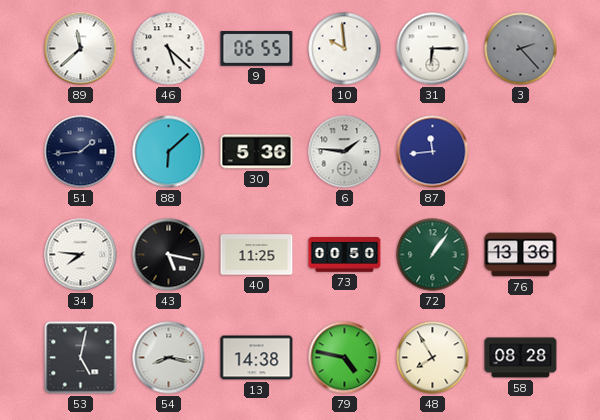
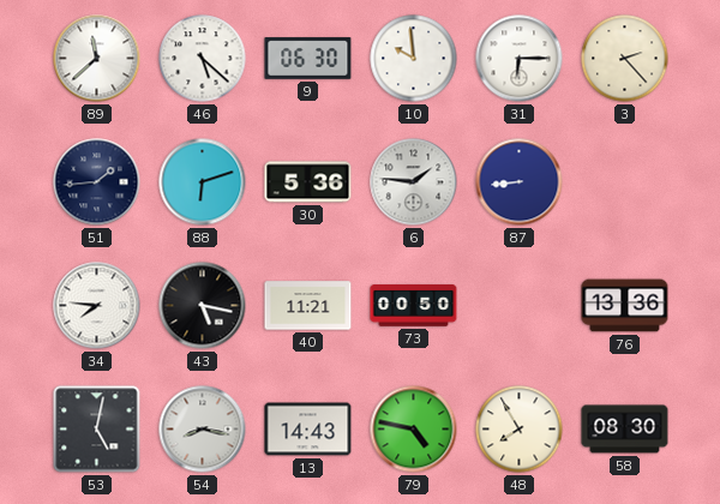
9: 06:55 -> 06:30
3 dial: grey -> cream
88: 6:08 -> 6:12
87: 11:44 -> 8:44
40: 11:25 -> 11:21
72: 1:06 -> none
13: 14:38 -> 14:43
58: 08:28 -> 08:30
